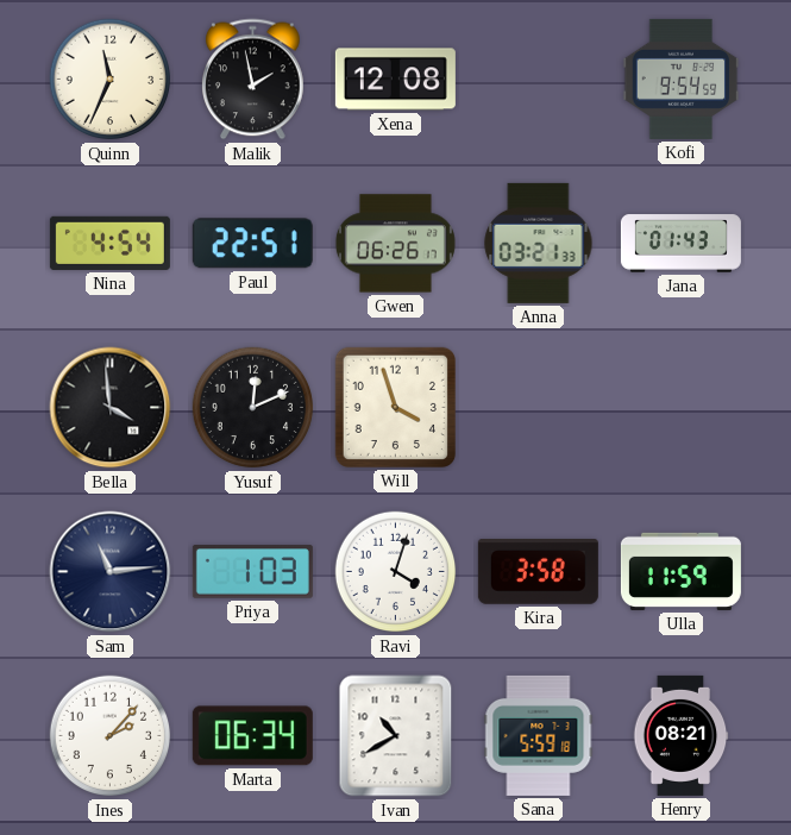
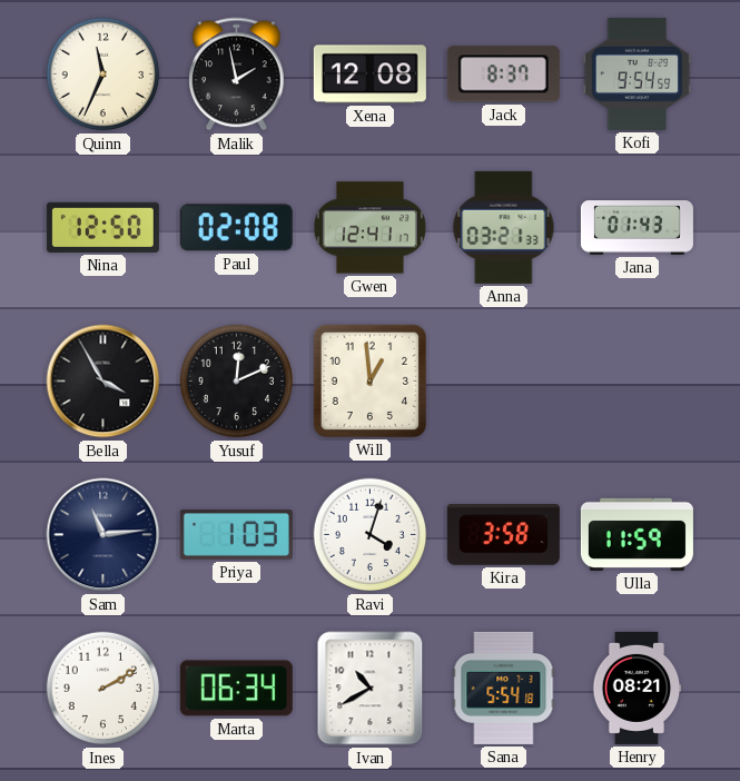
Jack: none -> 8:37
Nina: 4:54 -> 12:50
Paul: 22:51 -> 02:08
Gwen: 06:26 -> 12:41
Bella: 3:59 -> 3:55
Will: 3:57 -> 12:59
Ines: 2:07 -> 2:10
Sana: 5:59 -> 5:54
